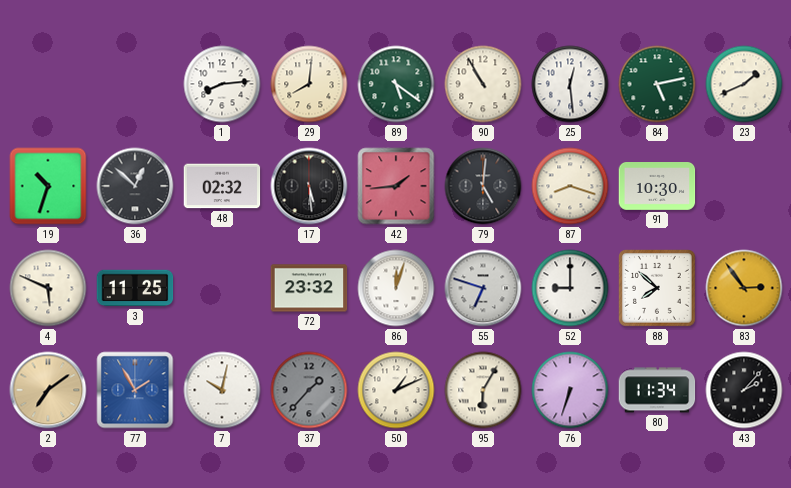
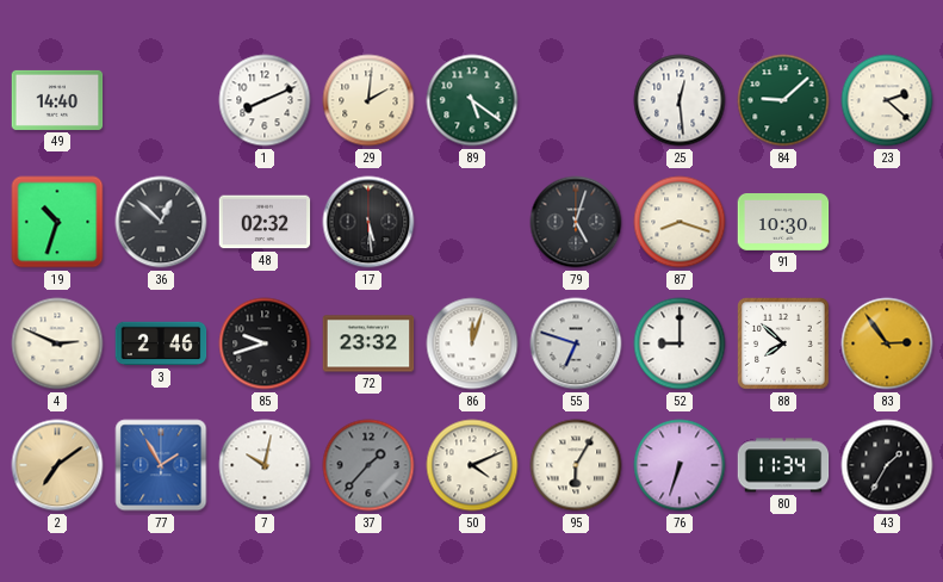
49: none -> 14:40
1: 8:14 -> 8:11
29: 8:01 -> 2:01
90: 10:55 -> none
84: 5:13 -> 9:08
23: 1:41 -> 2:22
42: 1:44 -> none
79: 5:01 -> 5:03
4: 5:49 -> 2:49
3: 11:25 -> 2:46
85: none -> 9:42
50: 1:11 -> 4:11
43: 2:07 -> 1:35
